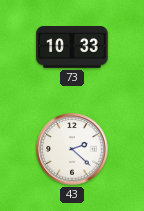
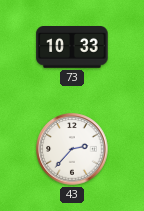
43: 2:22 -> 2:37
